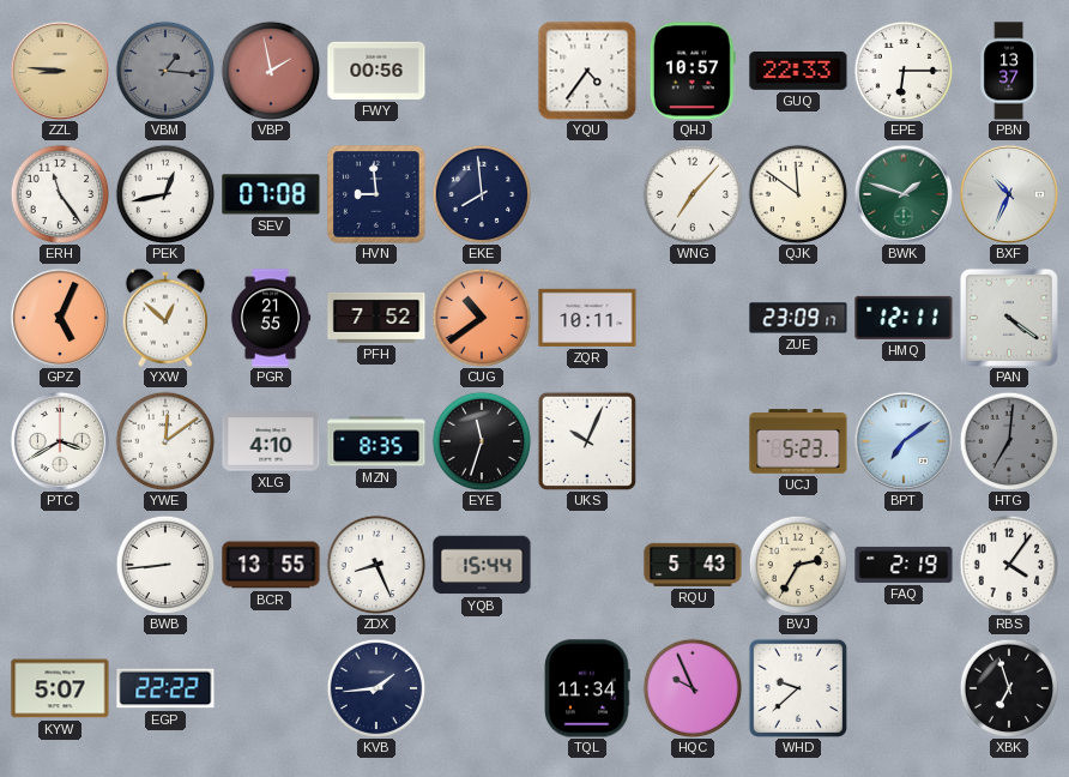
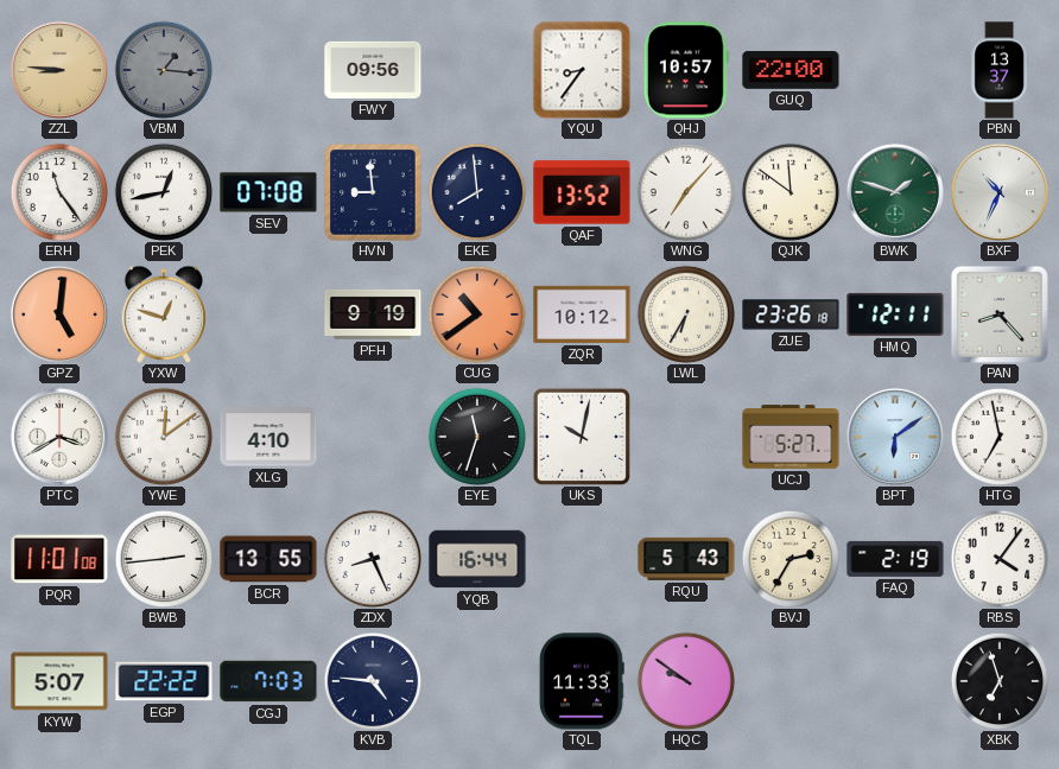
VBP: 1:58 -> none
FWY: 00:56 -> 09:56
YQU: 4:36 -> 8:36
GUQ: 22:33 -> 22:00
EPE: 6:15 -> none
QAF: none -> 13:52
GPZ: 5:04 -> 5:01
YXW: 12:52 -> 12:48
PGR: 21:55 -> none
PFH: 7:52 -> 9:19
ZQR: 10:11 -> 10:12
LWL: none -> 6:35
ZUE: 23:09 -> 23:26
PAN: 4:21 -> 8:23
MZN: 8:35 -> none
UKS: 10:04 -> 10:02
UCJ: 5:23 -> 5:27
BPT: 7:09 -> 6:09
HTG: 7:01 -> 6:58
HTG dial: grey -> white
PQR: none -> 11:01
BWB: 8:44 -> 2:44
YQB: 15:44 -> 16:44
CGJ: none -> 7:03
KVB: 1:44 -> 4:46
TQL: 11:34 -> 11:33
HQC: 9:56 -> 9:51
WHD: 9:38 -> none
